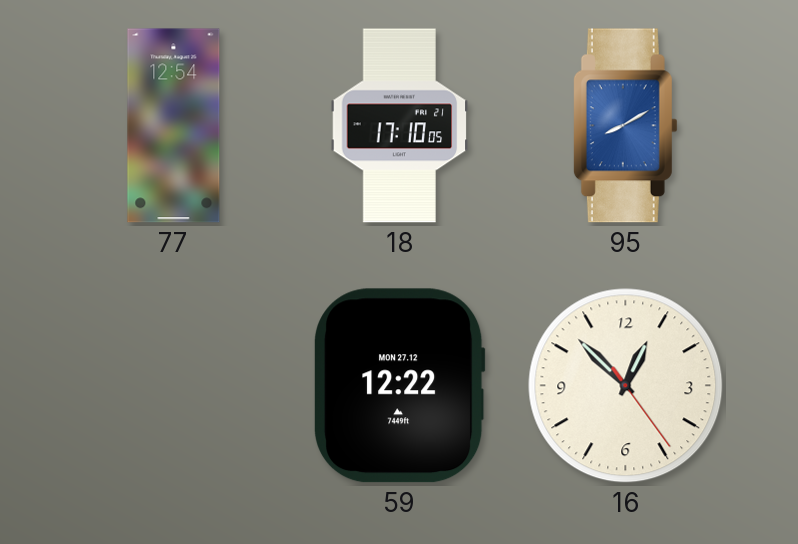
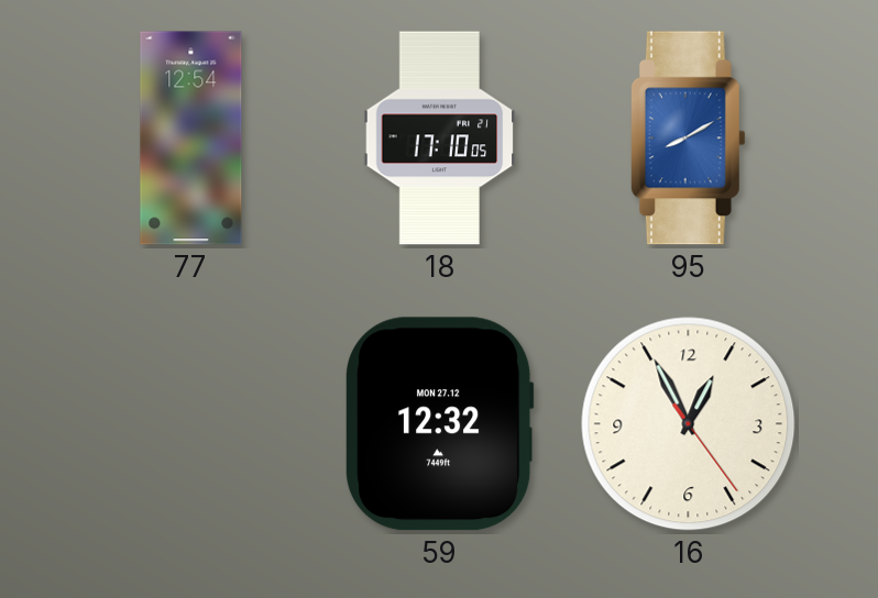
59: 12:22 -> 12:32
16: 12:52 -> 12:55
